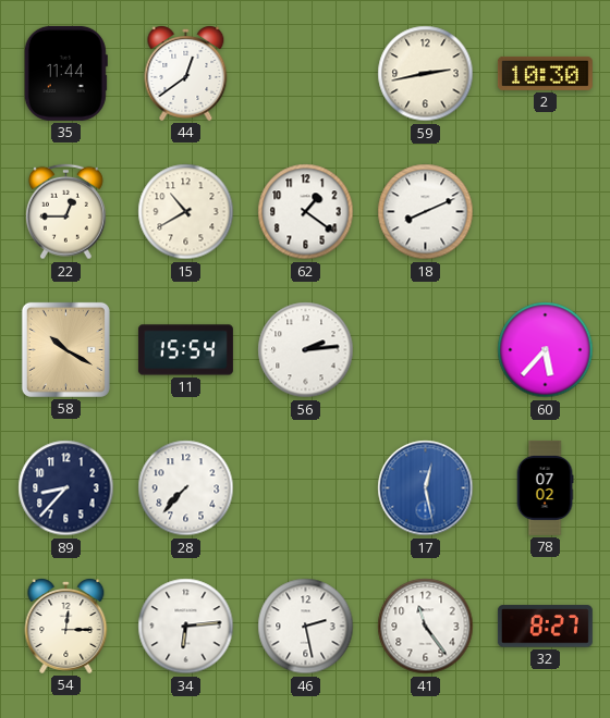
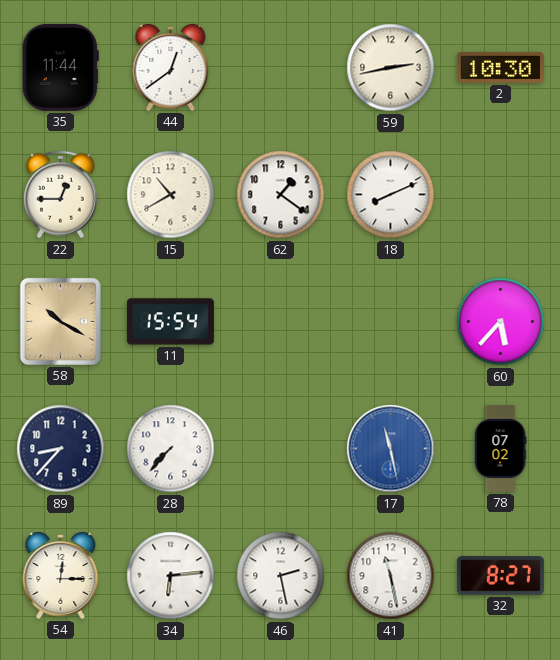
56: 2:14 -> none
17: 12:28 -> 11:28
41: 11:24 -> 11:28
